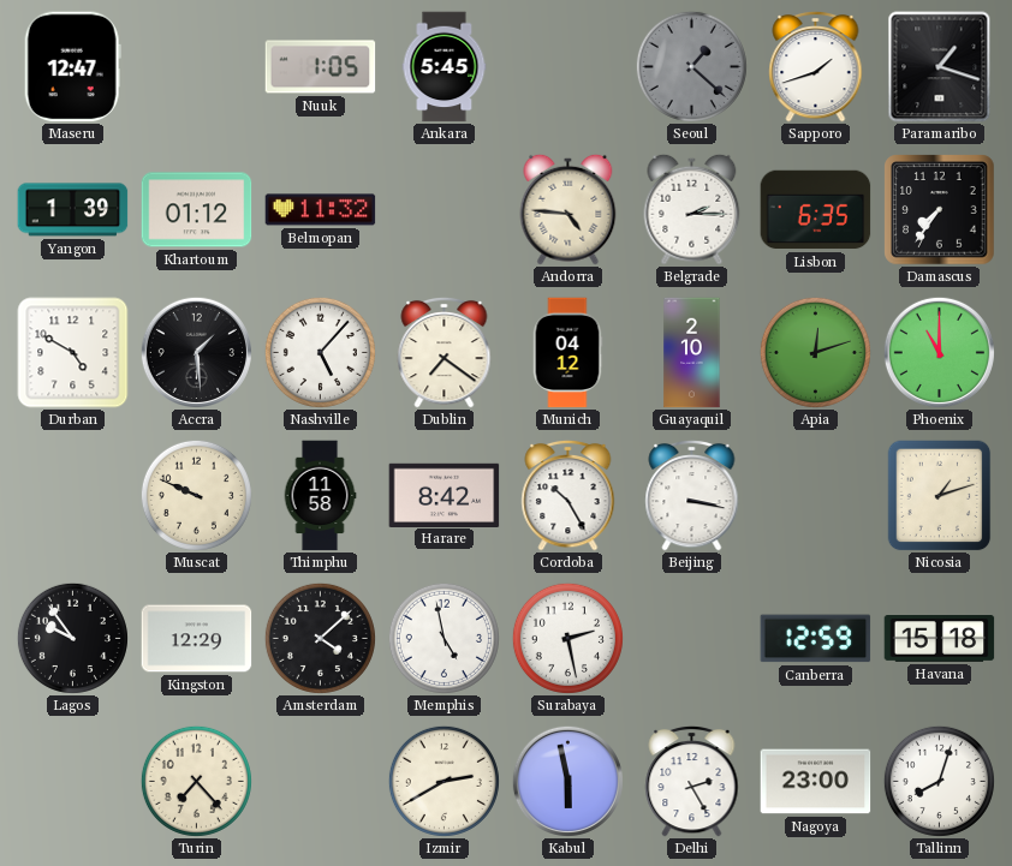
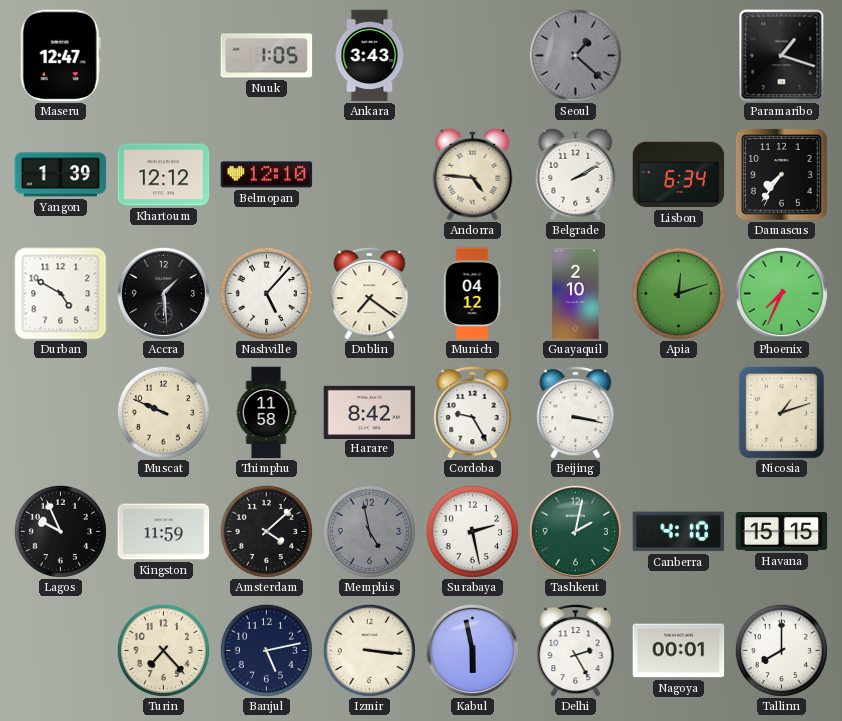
Ankara: 5:45 -> 3:43
Sapporo: 1:42 -> none
Khartoum: 01:12 -> 12:12
Belmopan: 11:32 -> 12:10
Belgrade: 2:15 -> 2:10
Lisbon: 6:35 -> 6:34
Phoenix: 11:00 -> 7:34
Cordoba: 10:25 -> 9:25
Lagos: 9:54 -> 9:56
Kingston: 12:29 -> 11:59
Memphis dial: white -> grey
Tashkent: none -> 2:02
Canberra: 12:59 -> 4:10
Havana: 15:18 -> 15:15
Banjul: none -> 5:13
Izmir: 2:40 -> 3:16
Nagoya: 23:00 -> 00:01
Tallinn: 8:03 -> 8:00
